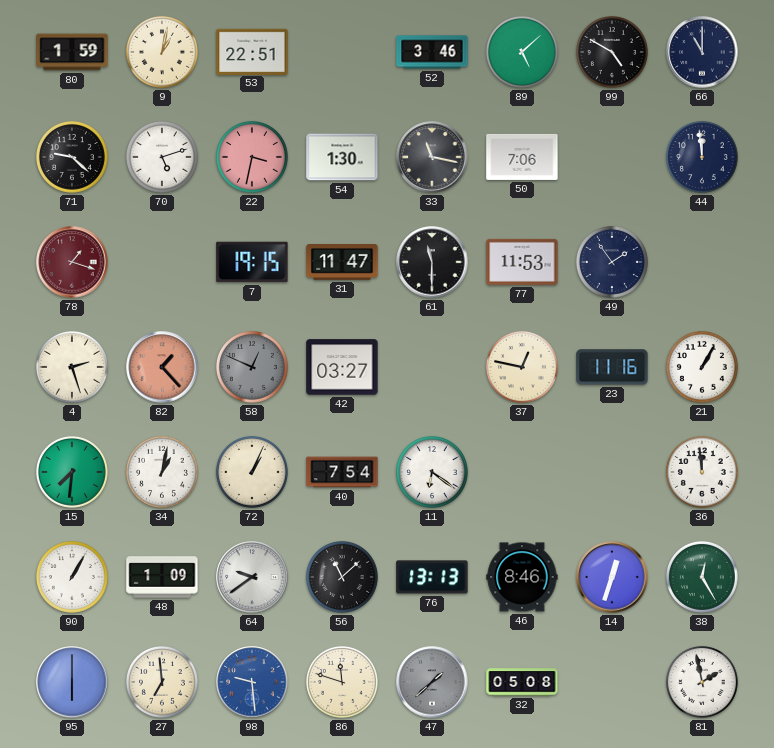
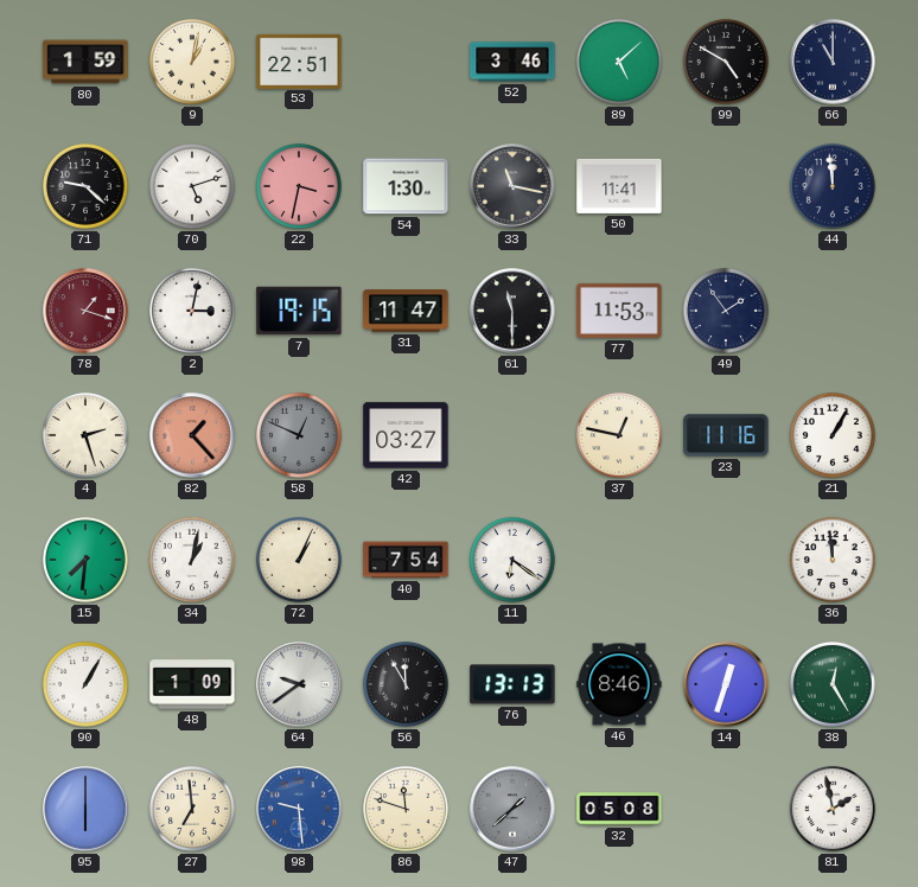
50: 7:06 -> 11:41
2: none -> 3:02
56: 11:08 -> 11:55
